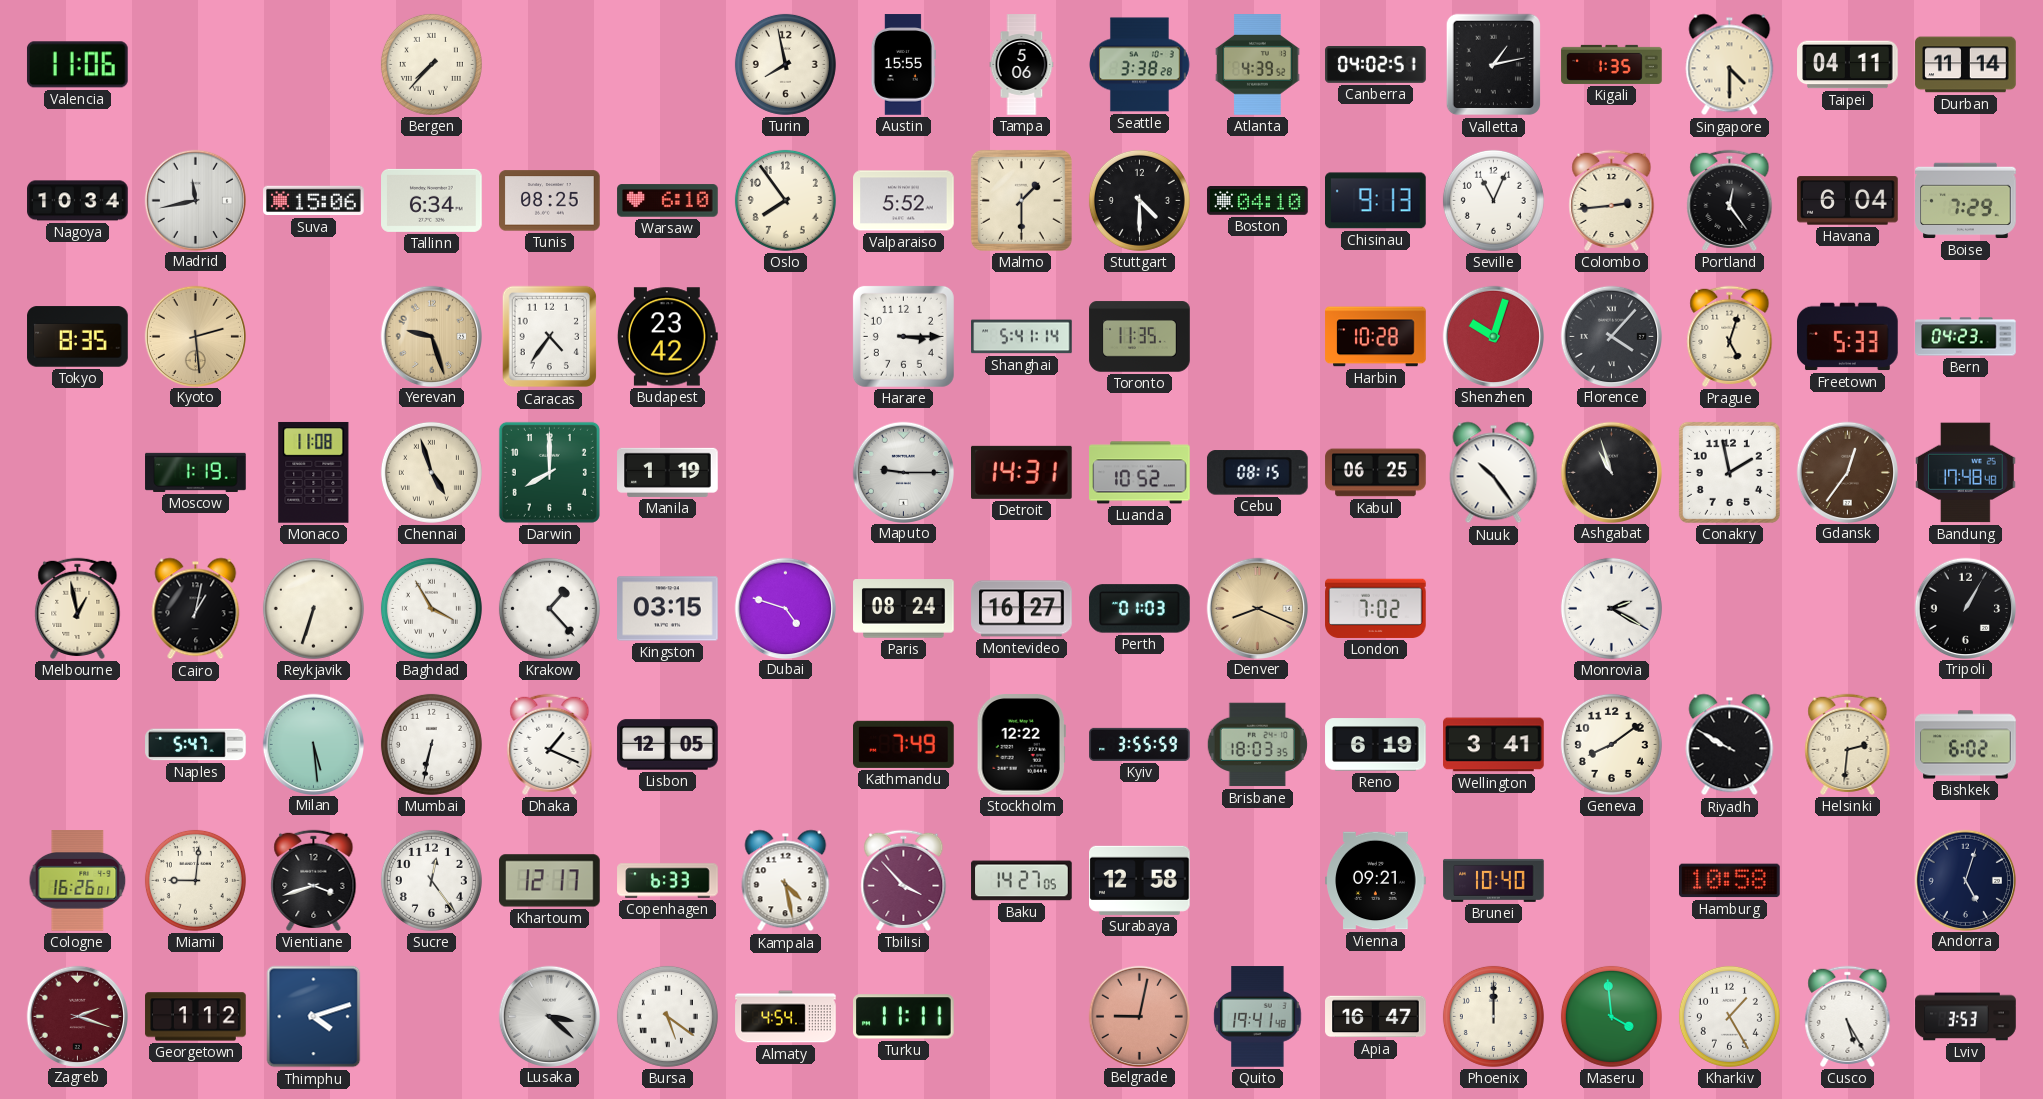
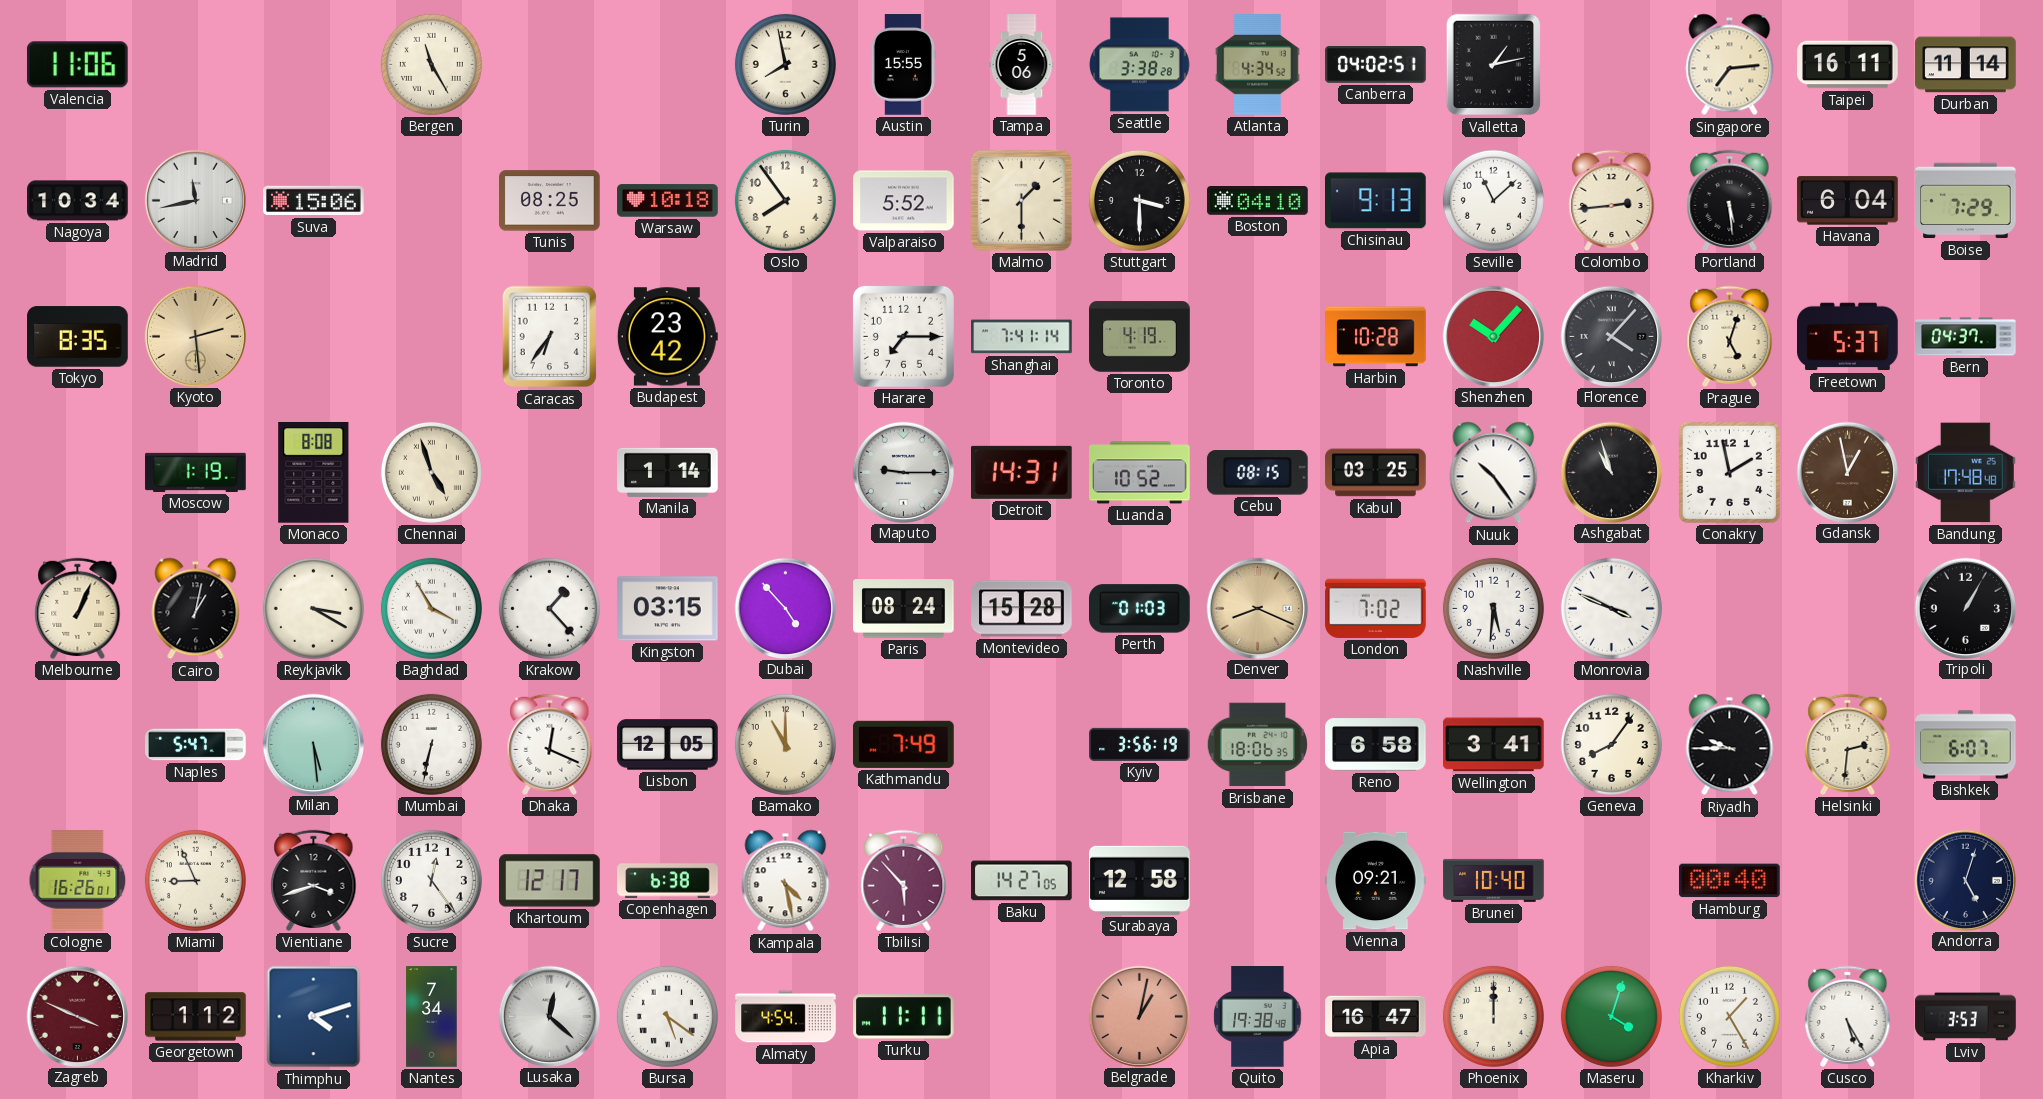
Bergen: 7:37 -> 11:25
Atlanta: 4:39 -> 4:34
Kigali: 1:35 -> none
Singapore: 4:30 -> 7:14
Taipei: 04:11 -> 16:11
Tallinn: 6:34 -> none
Warsaw: 6:10 -> 10:18
Stuttgart: 4:30 -> 3:30
Seville: 11:04 -> 11:08
Portland: 12:24 -> 5:29
Yerevan: 9:27 -> none
Caracas: 4:36 -> 6:36
Harare: 3:15 -> 7:15
Shanghai: 5:41 -> 7:41
Toronto: 11:35 -> 4:19
Shenzhen: 10:03 -> 10:07
Freetown: 5:33 -> 5:37
Bern: 04:23 -> 04:37
Monaco: 11:08 -> 8:08
Darwin: 8:00 -> none
Manila: 1:19 -> 1:14
Kabul: 06:25 -> 03:25
Gdansk: 12:36 -> 12:58
Melbourne: 12:58 -> 1:04
Reykjavik: 6:33 -> 3:20
Dubai: 4:48 -> 4:53
Montevideo: 16:27 -> 15:28
Nashville: none -> 5:31
Monrovia: 2:20 -> 3:49
Dhaka: 1:19 -> 12:19
Bamako: none -> 11:00
Stockholm: 12:22 -> none
Kyiv: 3:55 -> 3:56
Brisbane: 18:03 -> 18:06
Reno: 6:19 -> 6:58
Geneva: 8:09 -> 8:06
Riyadh: 9:50 -> 9:45
Bishkek: 6:02 -> 6:07
Miami: 9:01 -> 8:56
Copenhagen: 6:33 -> 6:38
Tbilisi: 3:53 -> 5:53
Hamburg: 10:58 -> 00:40
Zagreb: 2:18 -> 3:49
Nantes: none -> 7:34
Lusaka: 3:22 -> 12:22
Belgrade: 9:02 -> 1:02
Quito: 19:41 -> 19:38
Maseru: 3:59 -> 4:03
